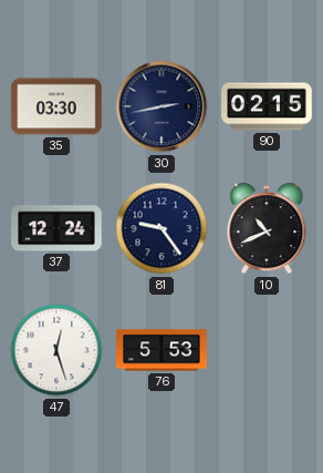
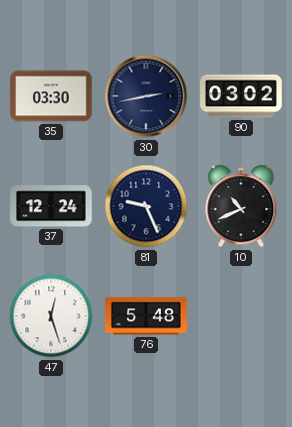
90: 02:15 -> 03:02
81: 9:24 -> 9:26
76: 5:53 -> 5:48
